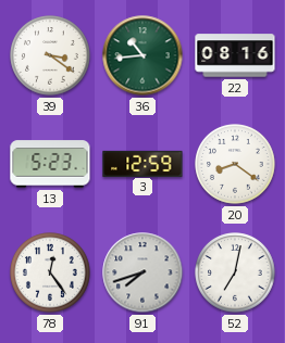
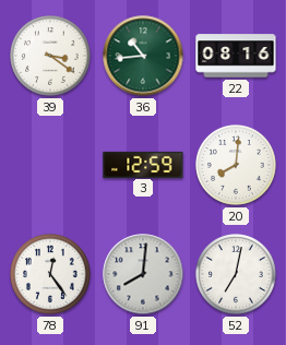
13: 5:23 -> none
20: 8:21 -> 8:01
91: 7:42 -> 8:01
